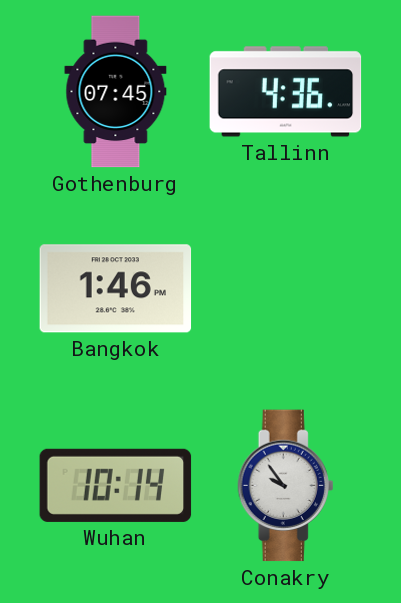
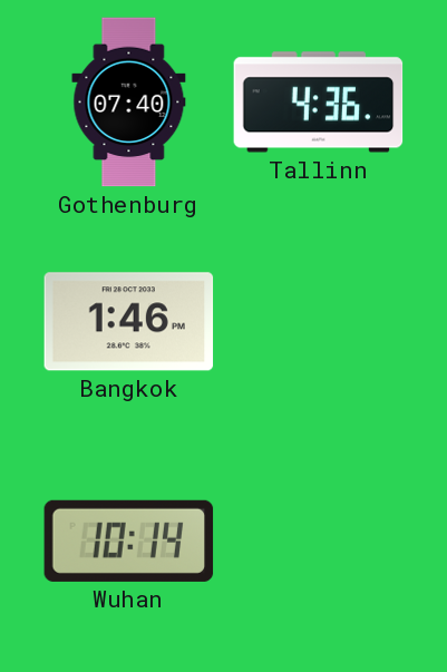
Gothenburg: 07:45 -> 07:40
Conakry: 9:54 -> none
